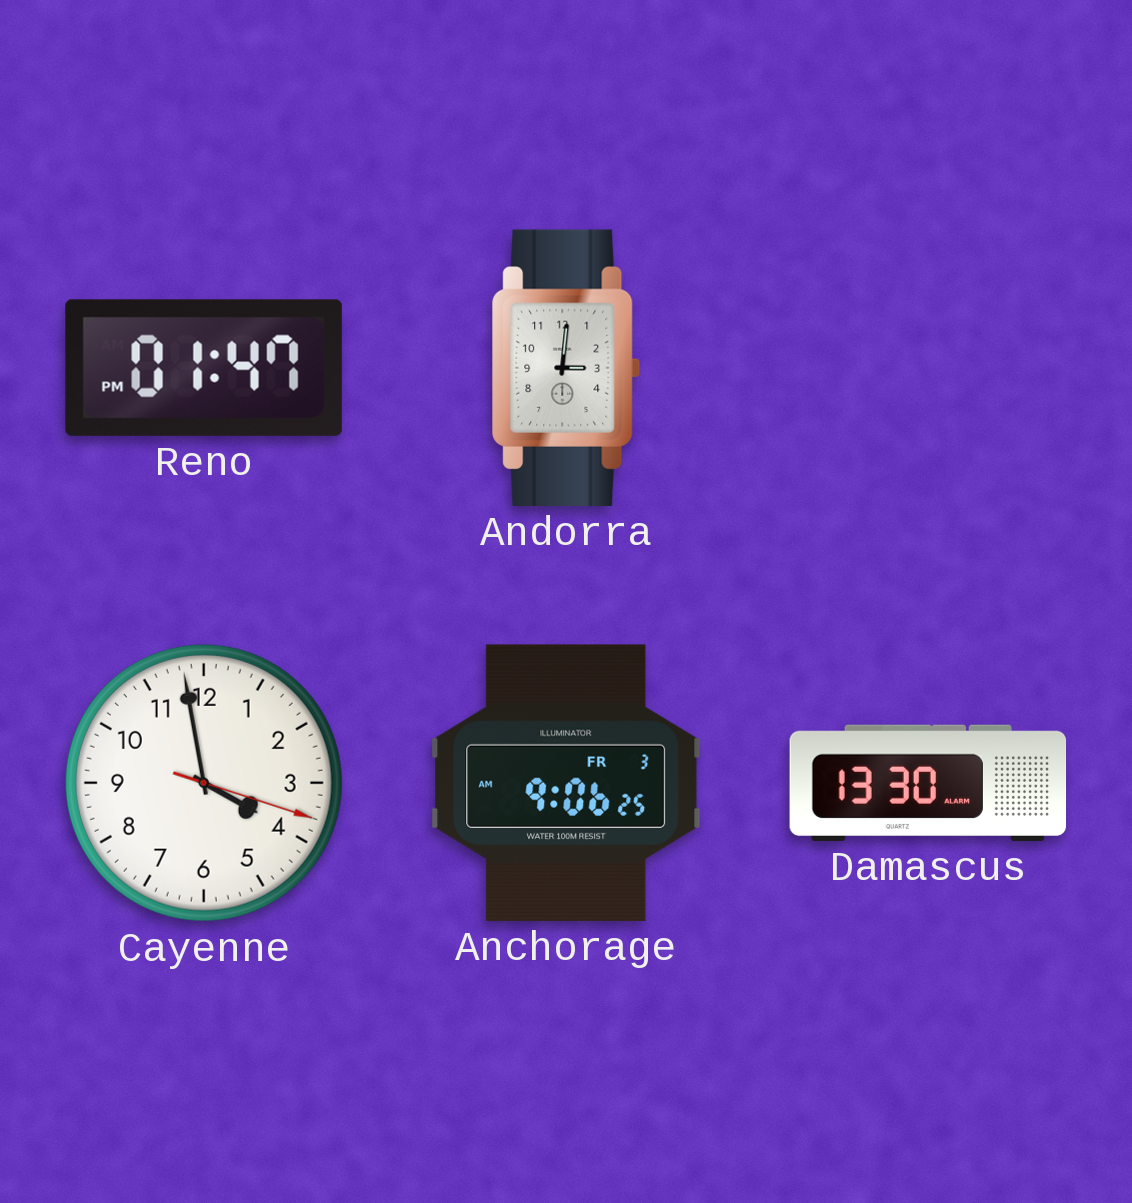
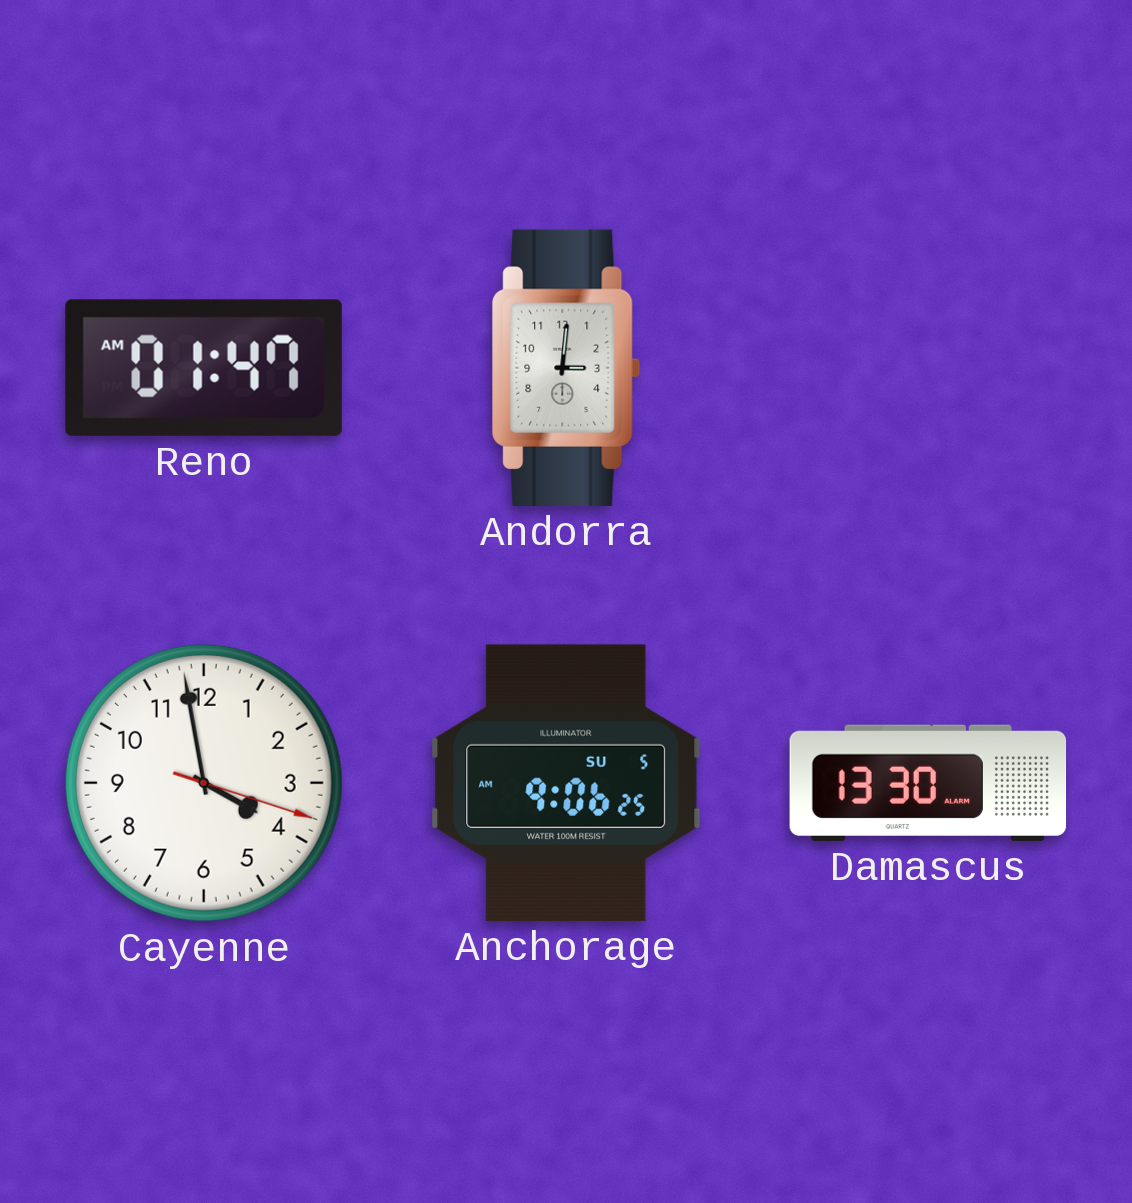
Reno: 01:47 PM -> 01:47 AM
Anchorage date: FR 3 -> SU 5
